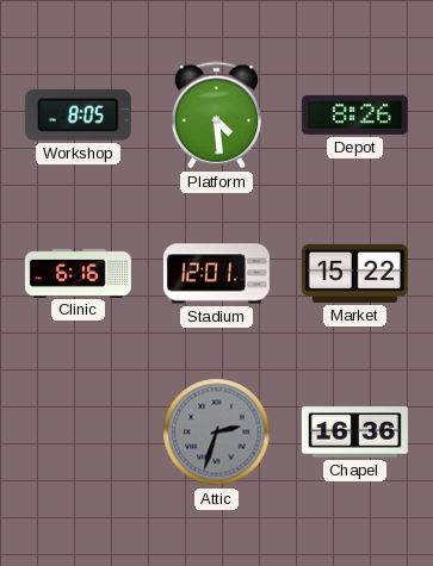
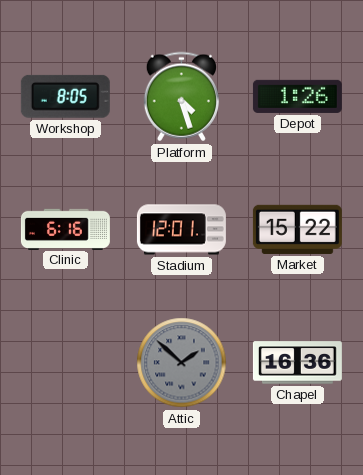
Platform: 4:29 -> 4:27
Depot: 8:26 -> 1:26
Attic: 2:33 -> 1:52
